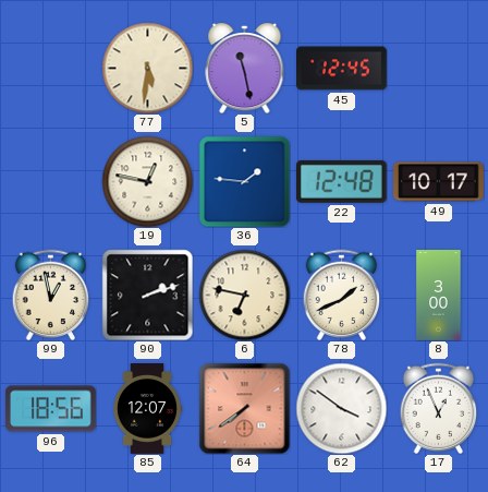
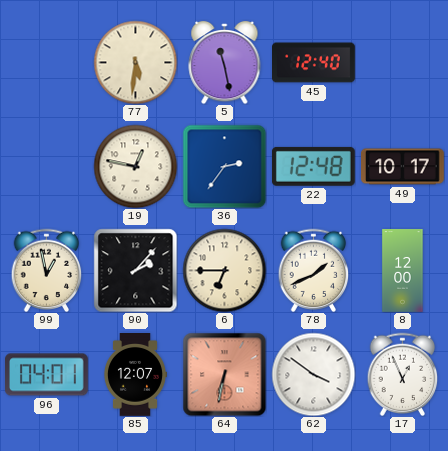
45: 12:45 -> 12:40
36: 1:46 -> 2:36
90: 2:12 -> 2:07
6: 6:47 -> 6:45
8: 3:00 -> 12:00
96: 18:56 -> 04:01
64: 7:39 -> 6:32
